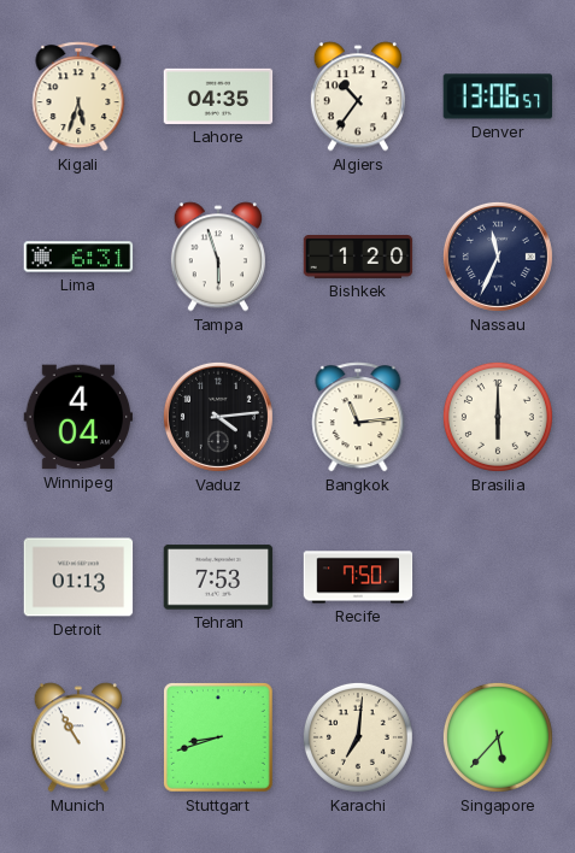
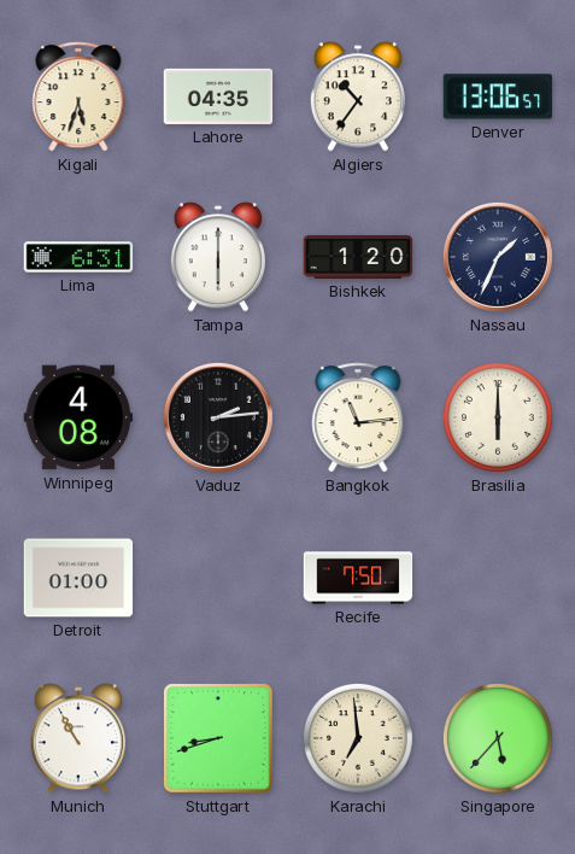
Tampa: 5:57 -> 6:00
Nassau: 11:34 -> 1:34
Winnipeg: 4:04 -> 4:08
Vaduz: 4:14 -> 2:14
Detroit: 01:13 -> 01:00
Tehran: 7:53 -> none
Karachi: 7:01 -> 6:59
